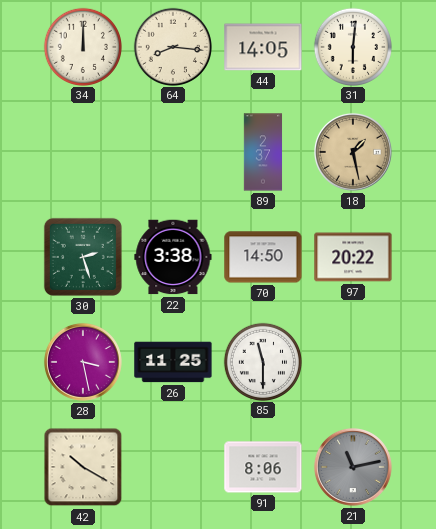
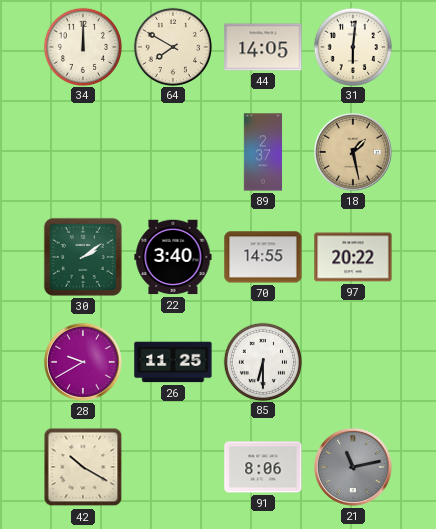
64: 8:16 -> 7:50
30: 2:27 -> 2:09
22: 3:38 -> 3:40
70: 14:50 -> 14:55
28: 3:28 -> 9:40
85: 11:30 -> 6:30
